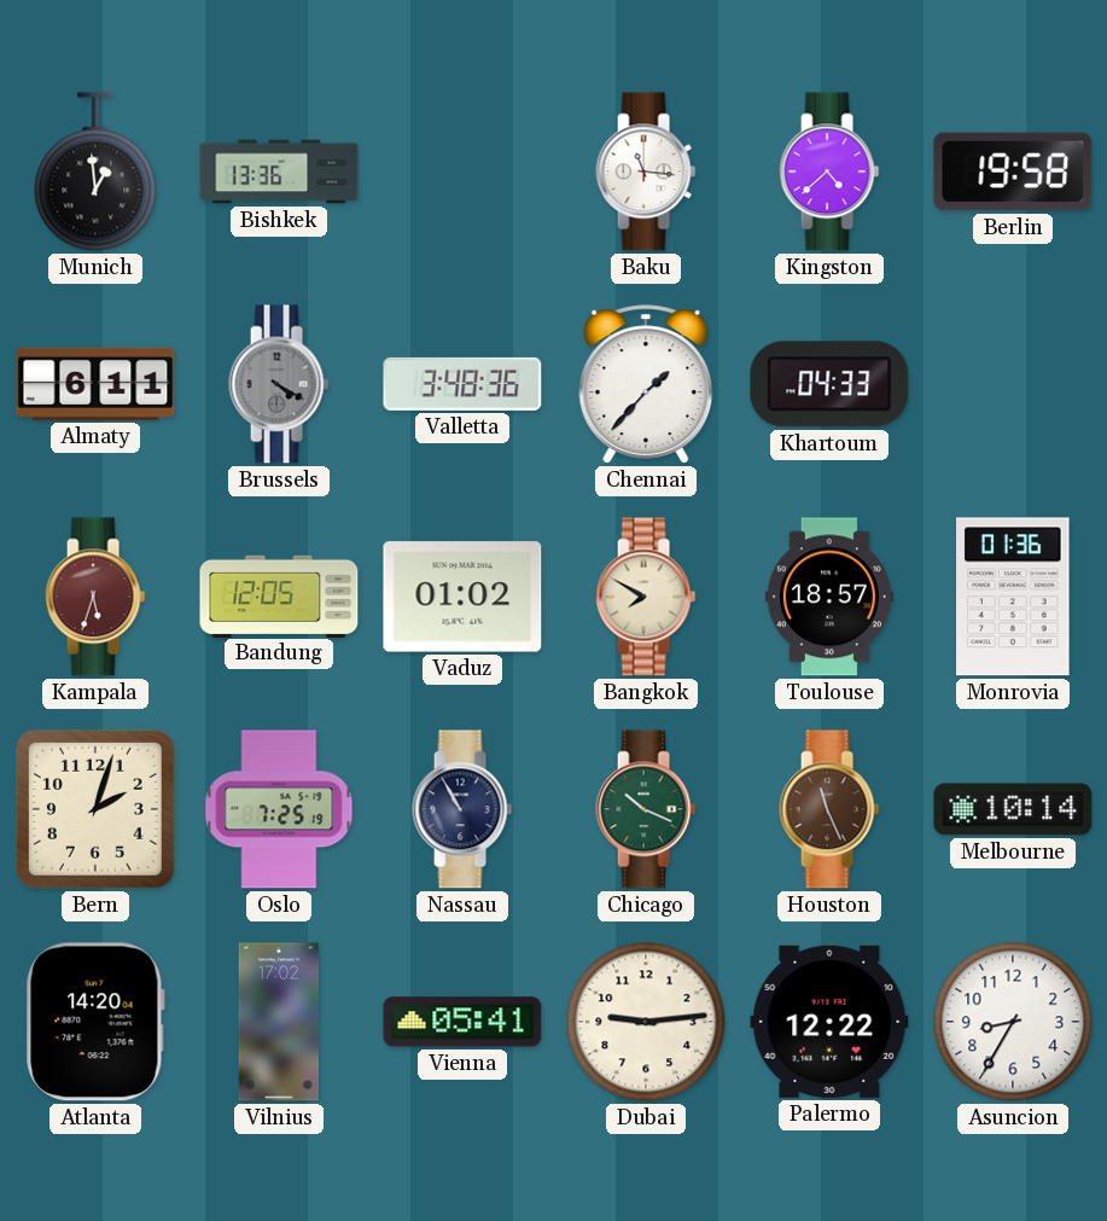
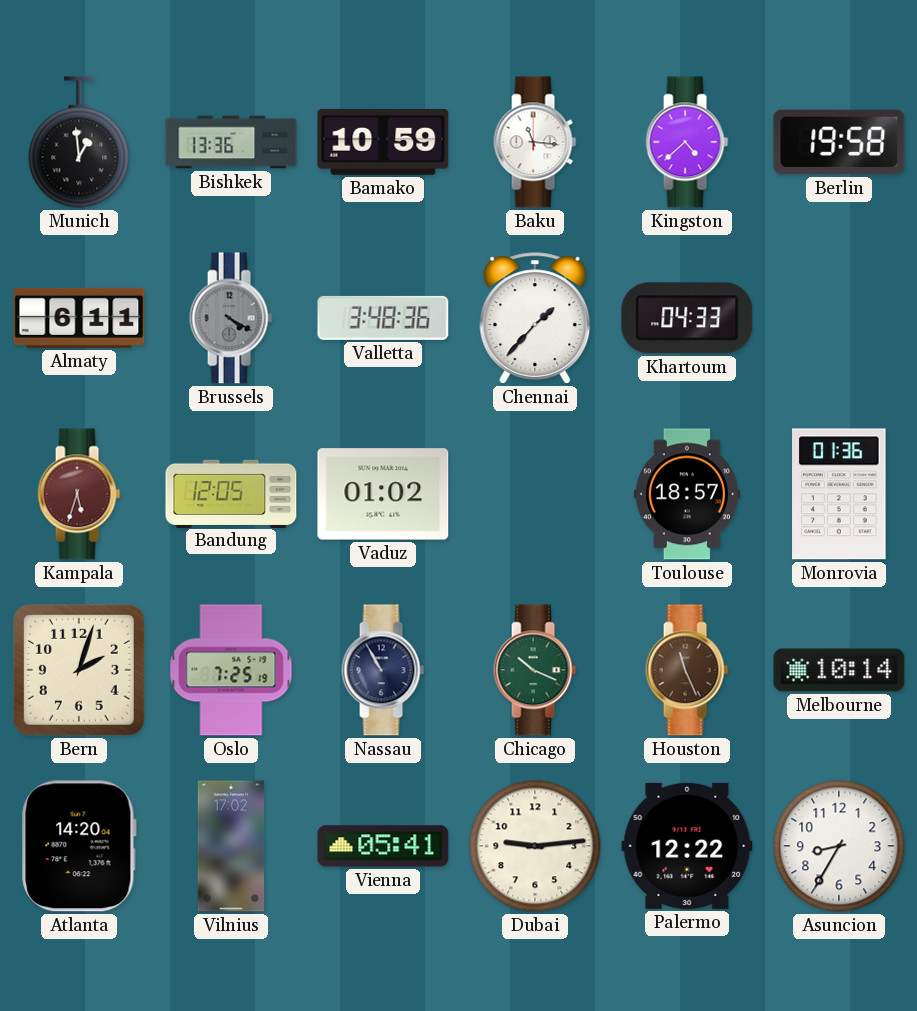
Bamako: none -> 10:59
Bangkok: 7:50 -> none
